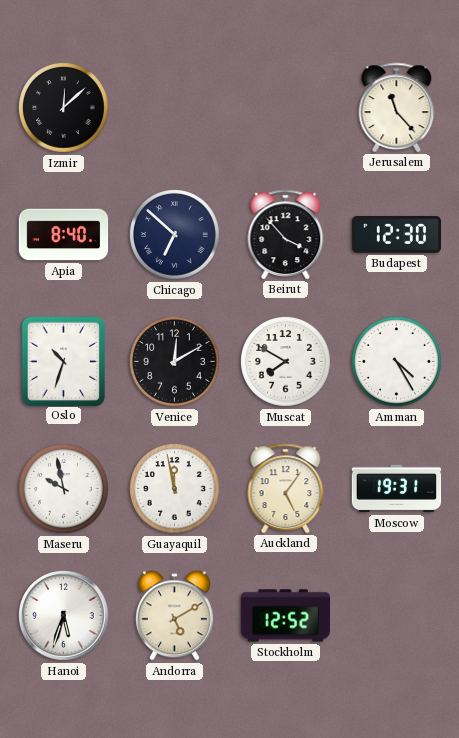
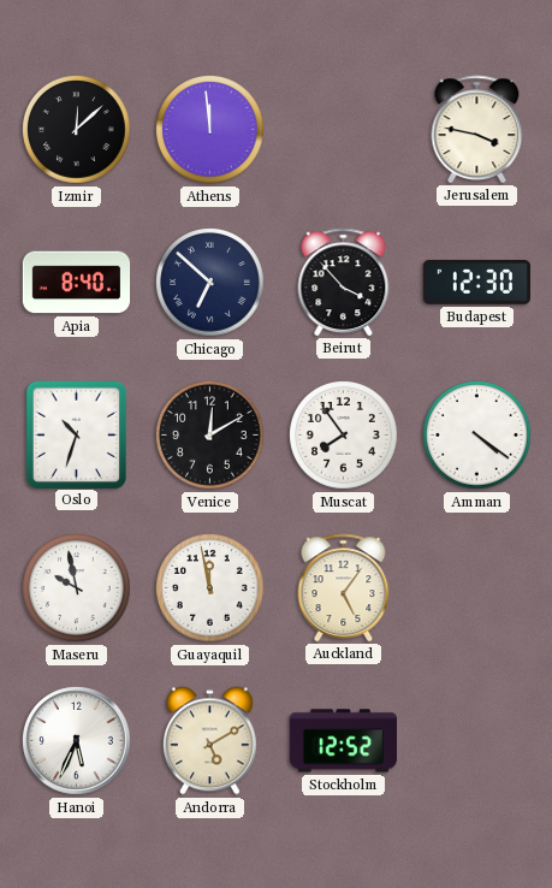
Athens: none -> 11:59
Jerusalem: 11:23 -> 3:47
Muscat: 7:50 -> 7:54
Amman: 4:25 -> 4:21
Moscow: 19:31 -> none
Hanoi: 5:33 -> 5:34
